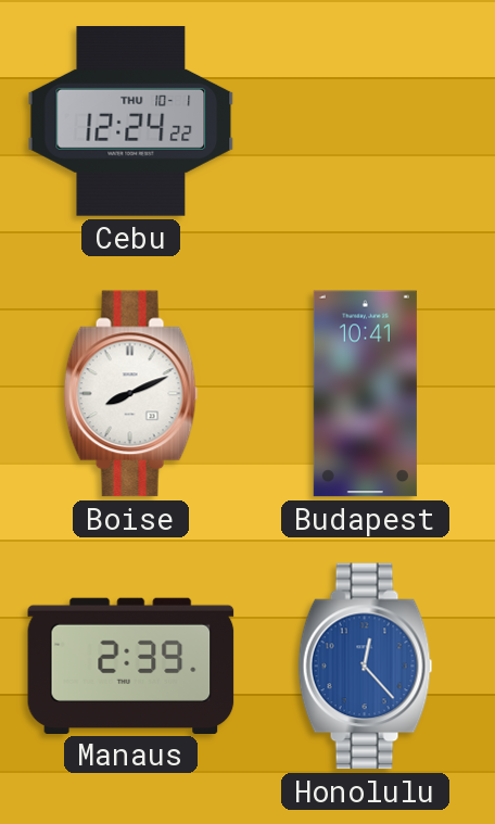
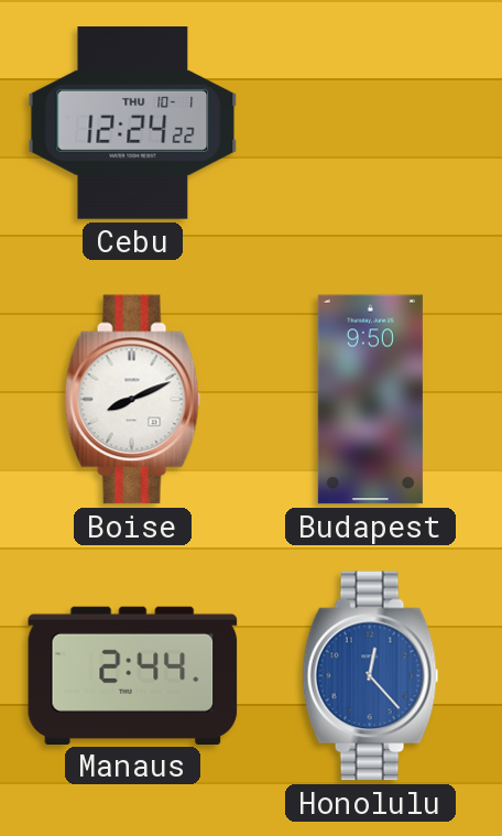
Budapest: 10:41 -> 9:50
Manaus: 2:39 -> 2:44
